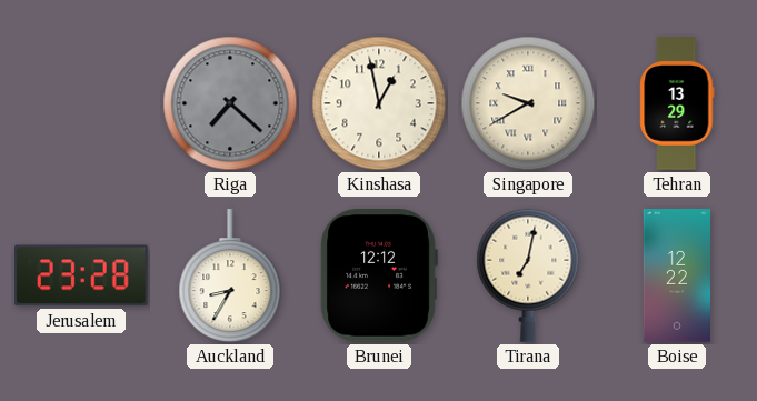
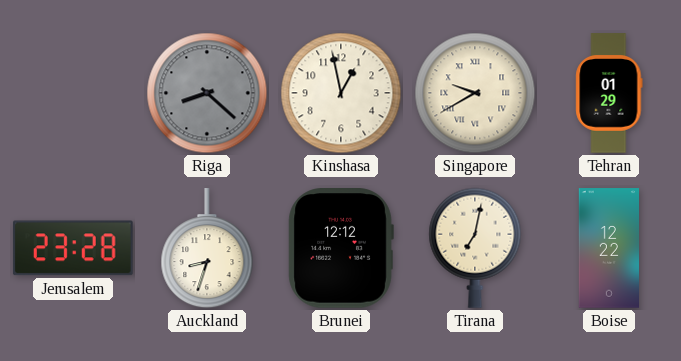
Riga: 7:22 -> 8:22
Tehran: 13:29 -> 01:29
Auckland: 8:35 -> 8:33
